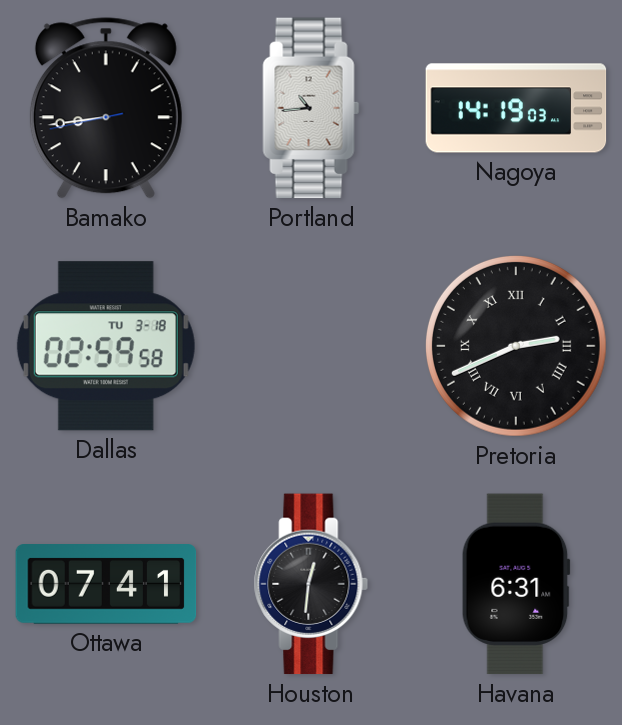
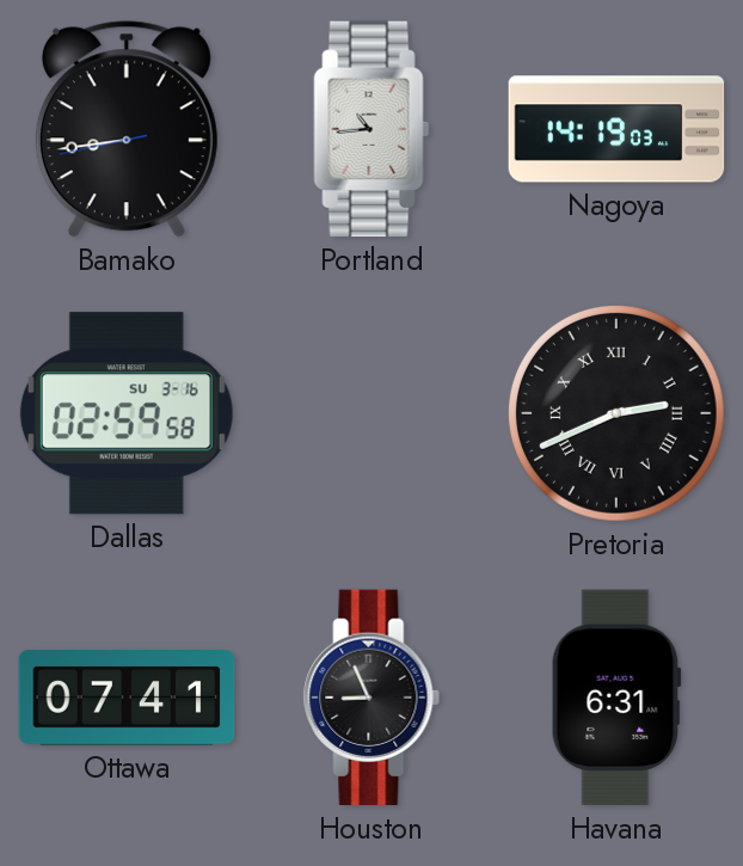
Dallas date: TU 3-18 -> SU 3-16
Houston: 12:31 -> 8:56
